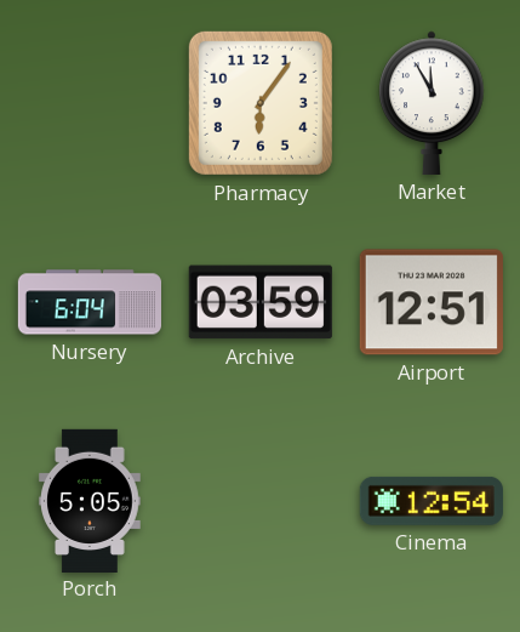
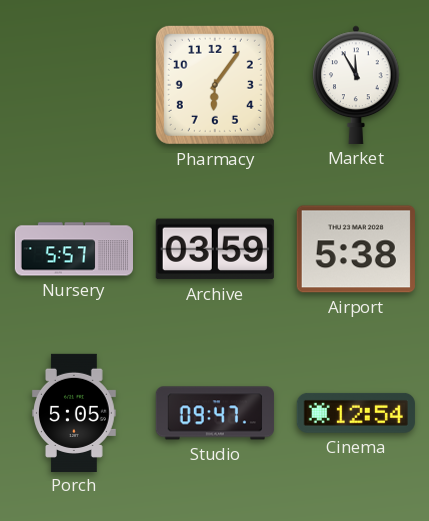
Nursery: 6:04 -> 5:57
Airport: 12:51 -> 5:38
Studio: none -> 09:47
